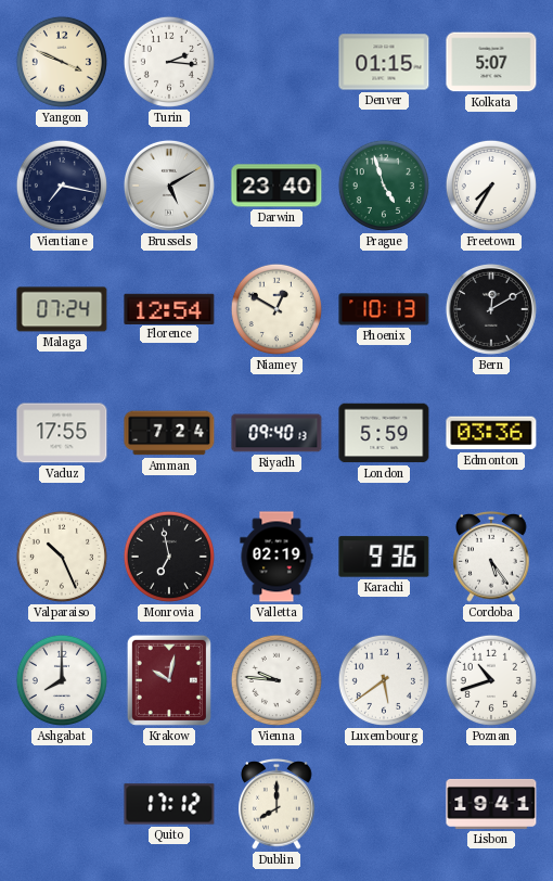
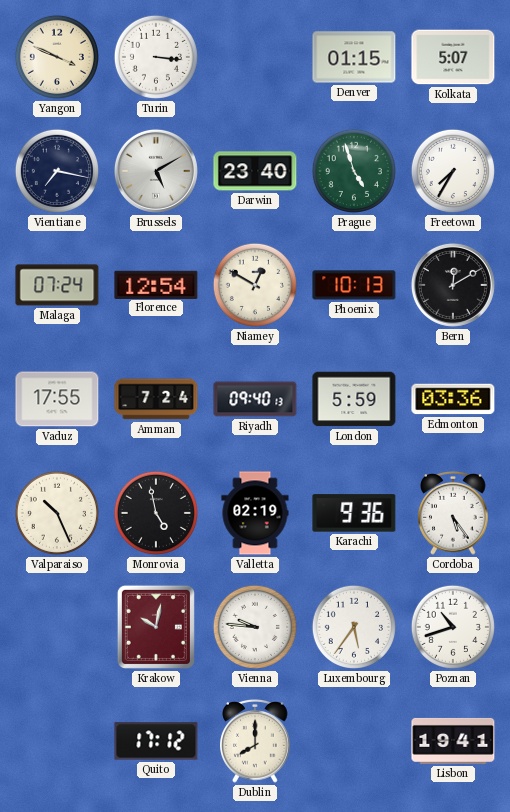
Turin: 2:16 -> 3:16
Monrovia: 6:58 -> 4:58
Ashgabat: 8:00 -> none
Luxembourg: 5:39 -> 5:36
